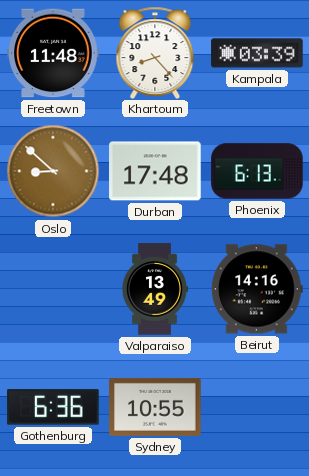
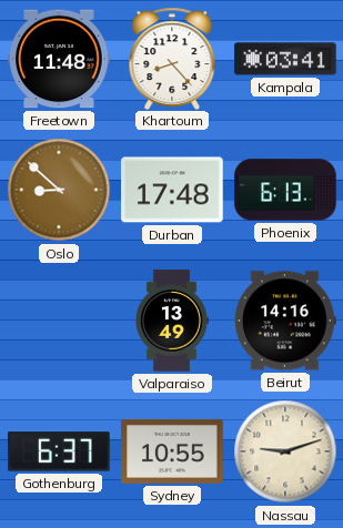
Kampala: 03:39 -> 03:41
Gothenburg: 6:36 -> 6:37
Nassau: none -> 9:12
